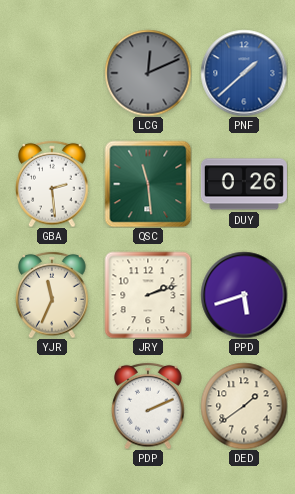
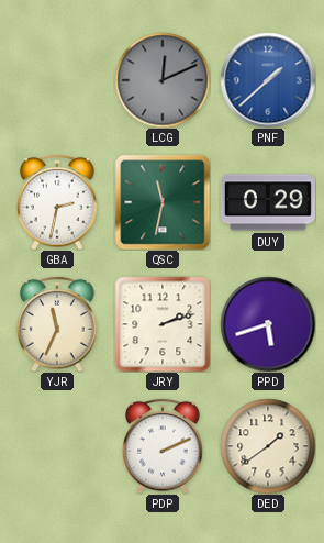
GBA: 2:29 -> 2:32
QSC: 11:29 -> 11:32
DUY: 0:26 -> 0:29
